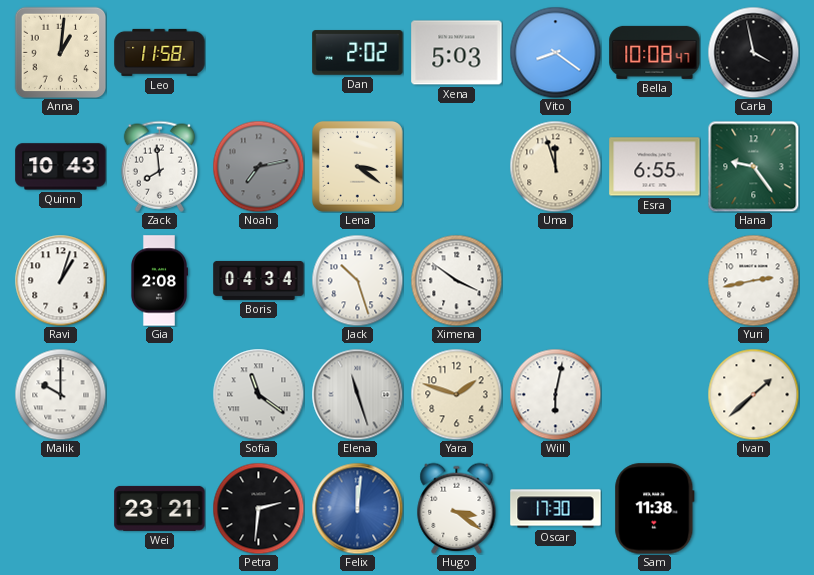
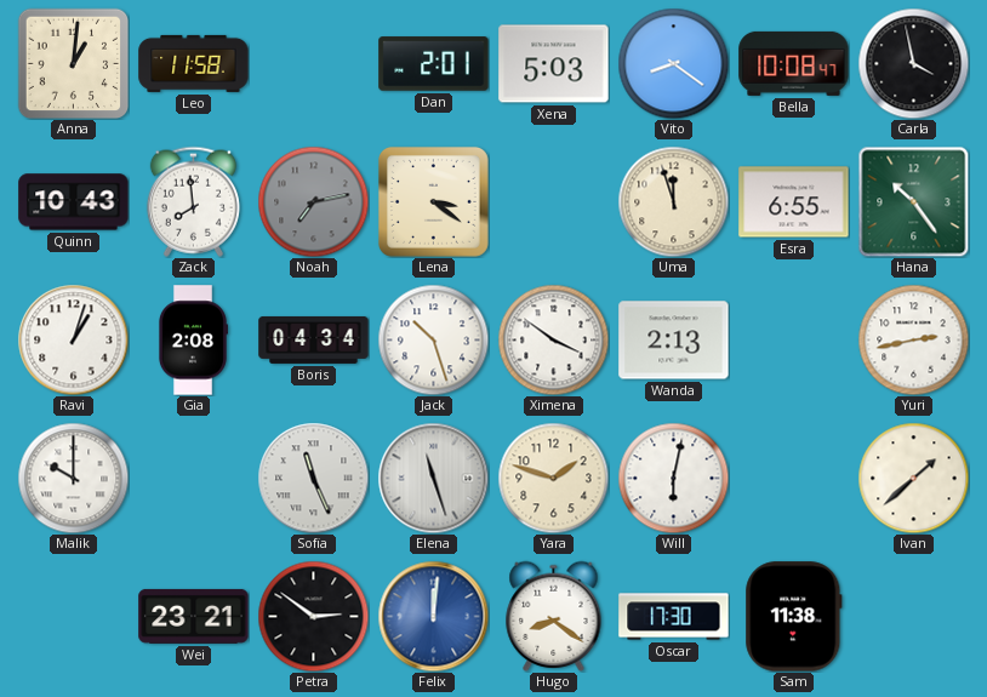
Dan: 2:02 -> 2:01
Hana: 9:24 -> 10:24
Wanda: none -> 2:13
Sofia: 11:21 -> 11:26
Petra: 2:31 -> 2:51
Hugo: 3:21 -> 8:21
